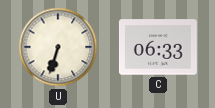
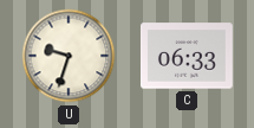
U: 6:33 -> 9:33
